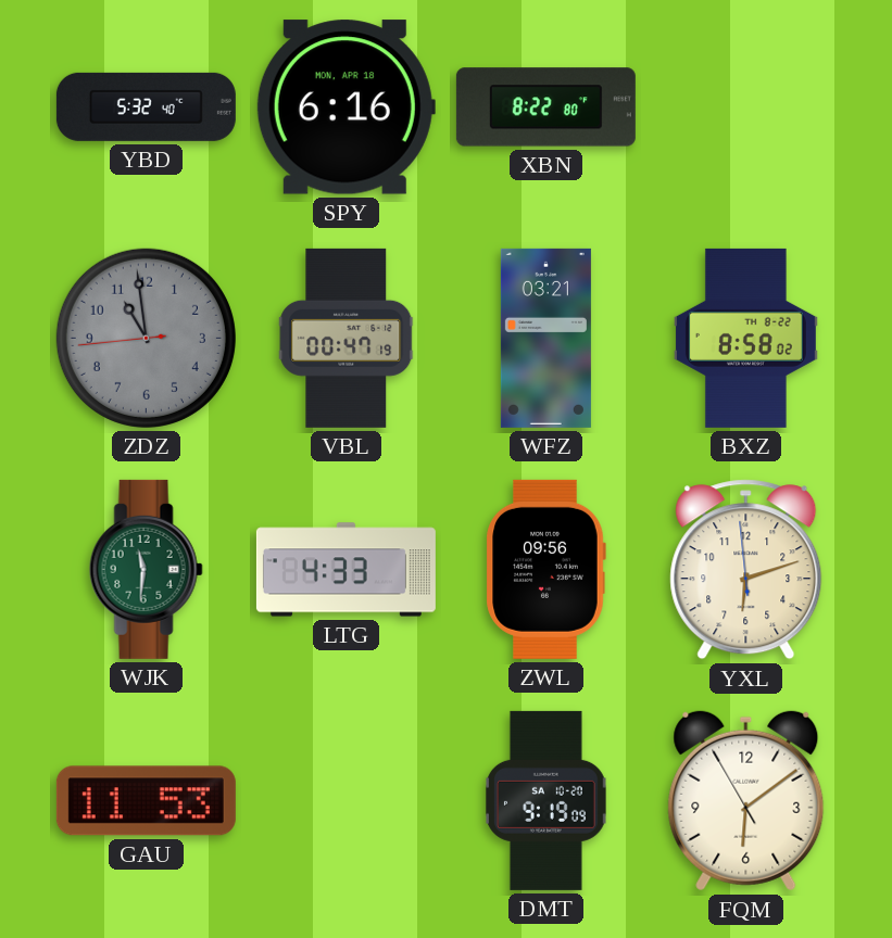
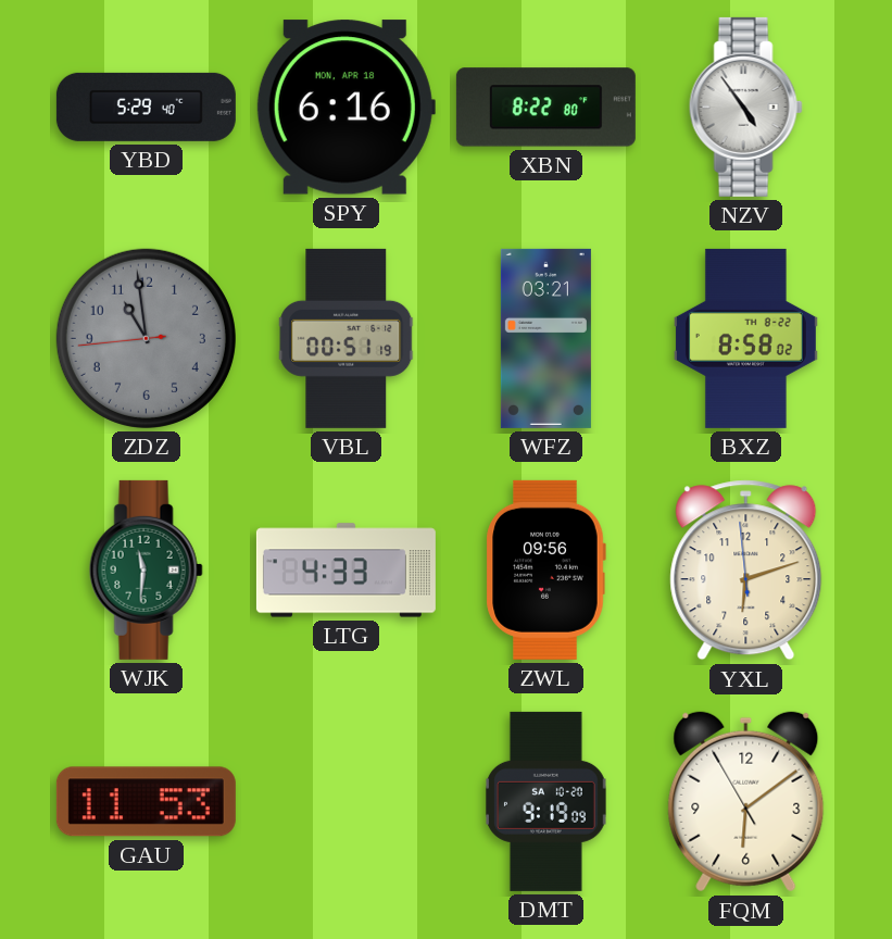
YBD: 5:32 -> 5:29
NZV: none -> 4:54
VBL: 00:47 -> 00:51
